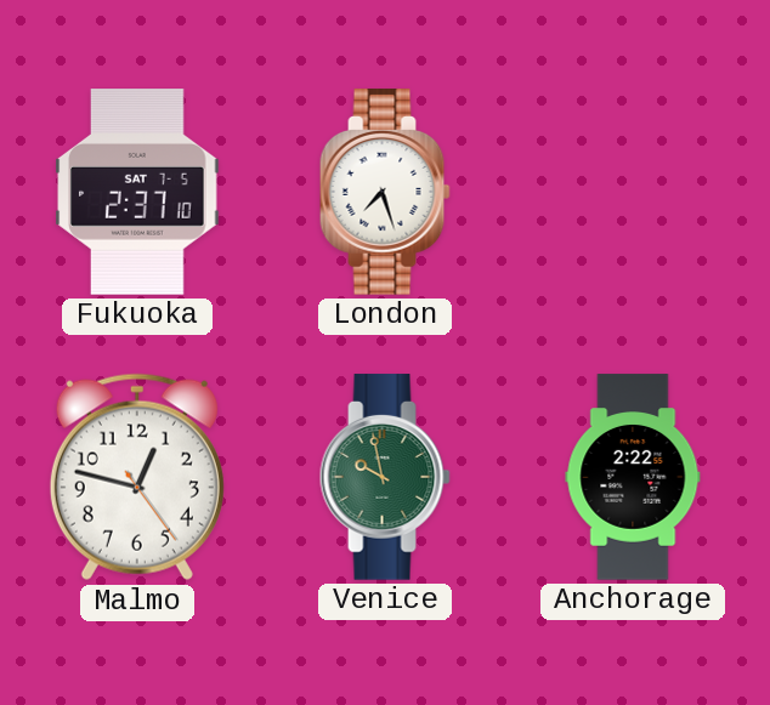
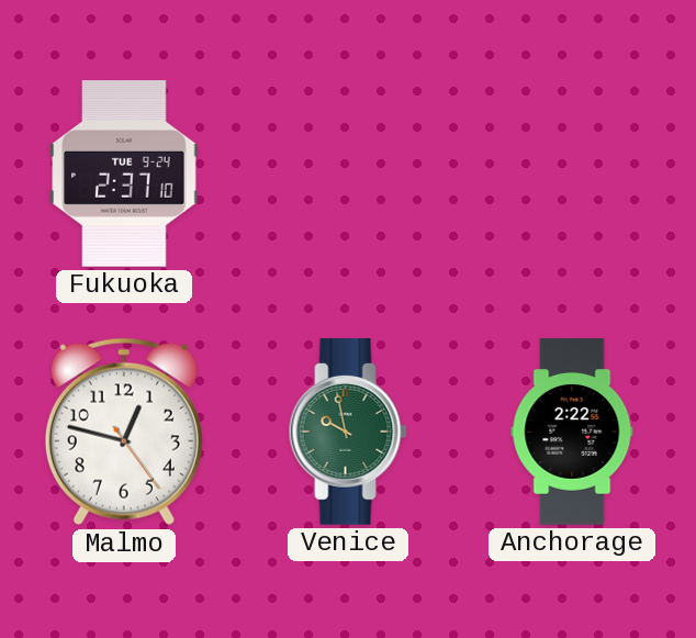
Fukuoka date: SAT 7-5 -> TUE 9-24
London: 7:27 -> none
